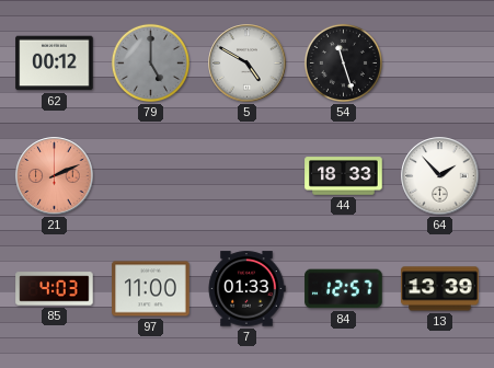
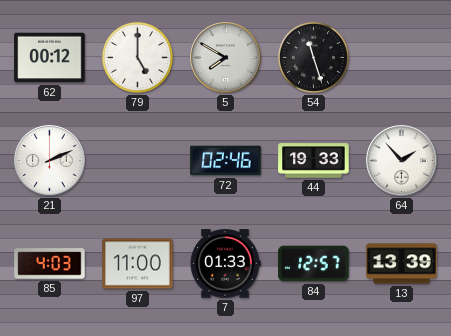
79 dial: grey -> white
5: 4:50 -> 7:50
21 dial: salmon -> white
72: none -> 02:46
44: 18:33 -> 19:33
